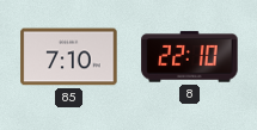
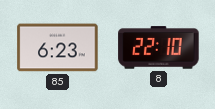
85: 7:10 -> 6:23
